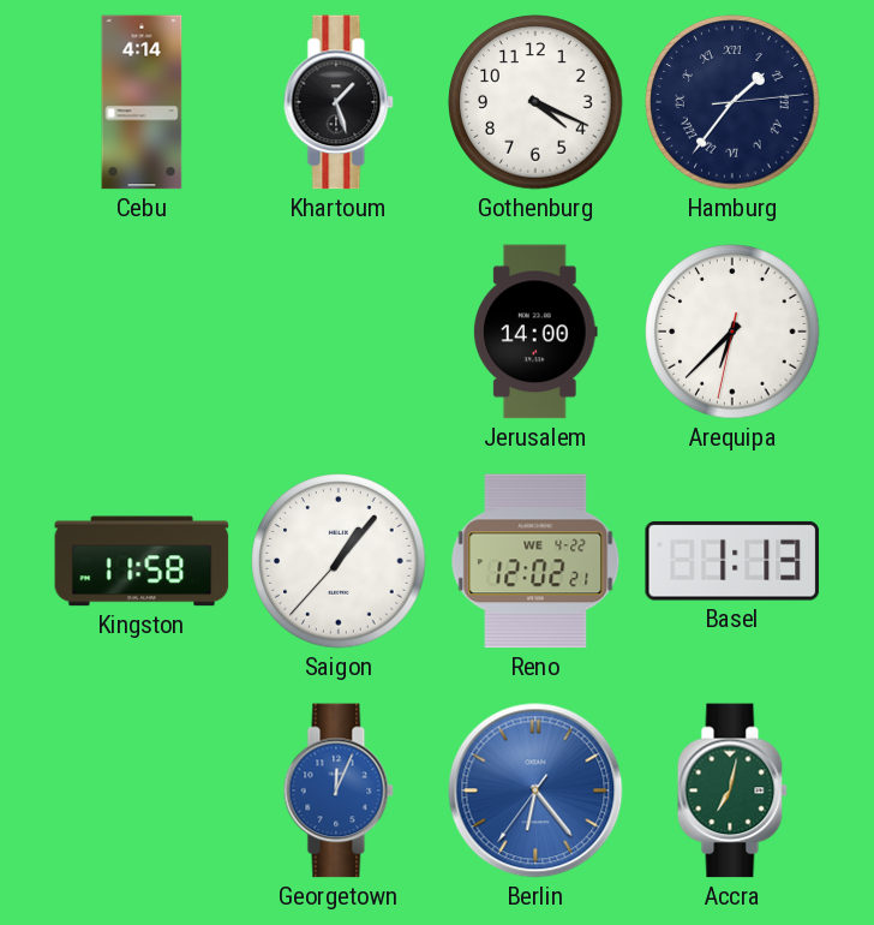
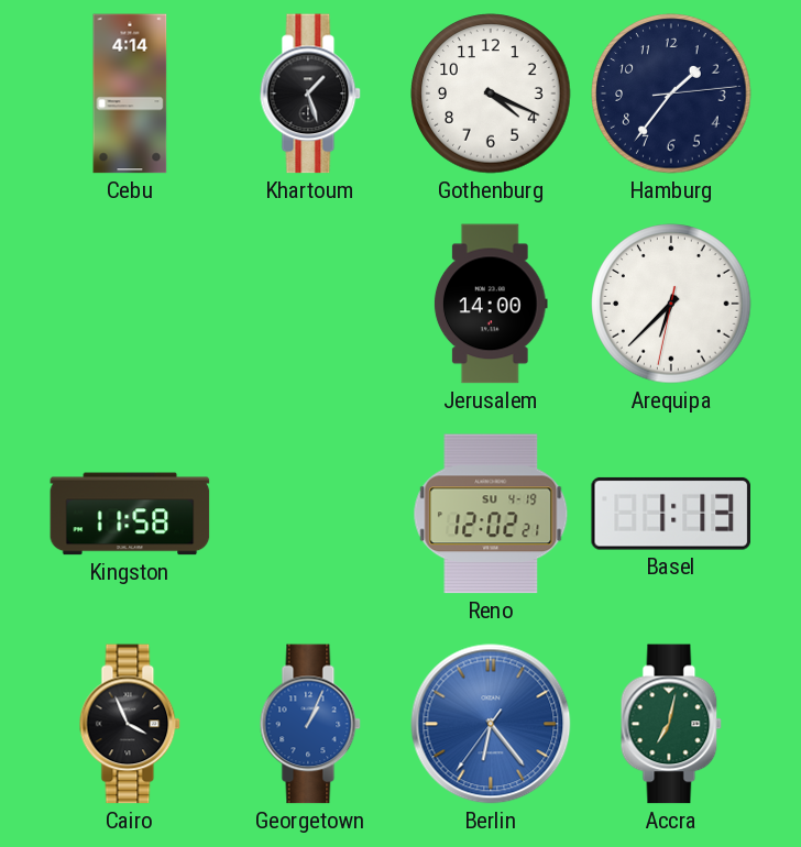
Hamburg numerals: Roman -> Arabic
Saigon: 1:06 -> none
Reno date: WE 4-22 -> SU 4-19
Cairo: none -> 3:56
Georgetown: 12:04 -> 1:04
